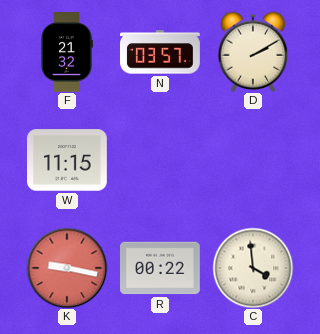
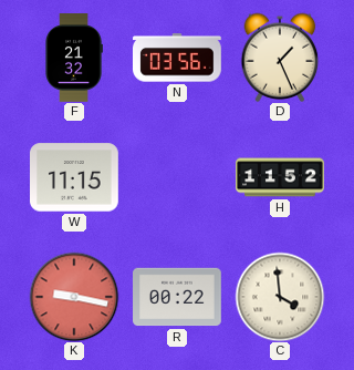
N: 03:57 -> 03:56
D: 2:10 -> 1:26
H: none -> 11:52
